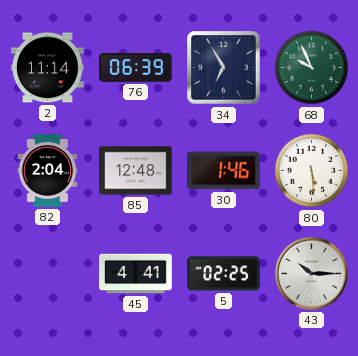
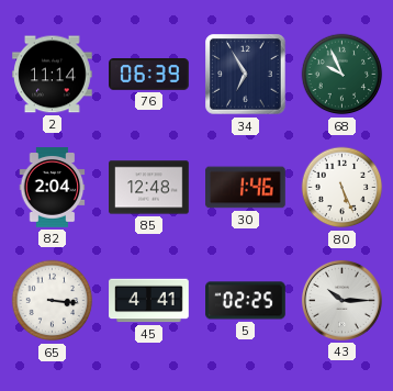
80: 5:29 -> 5:26
65: none -> 3:16
